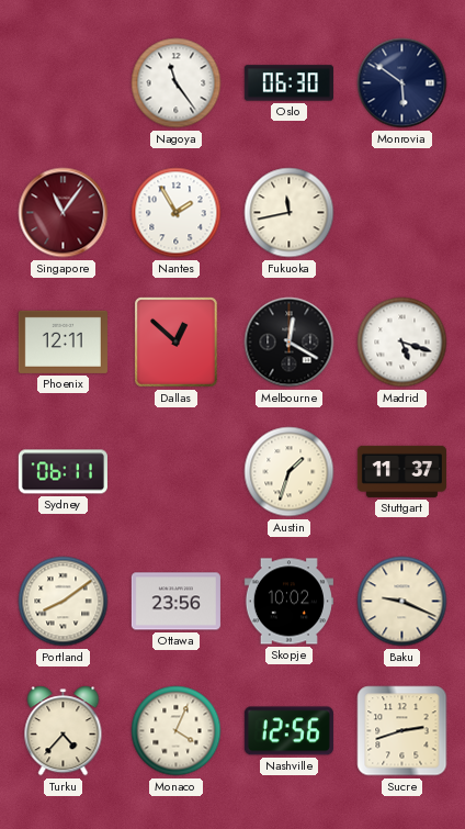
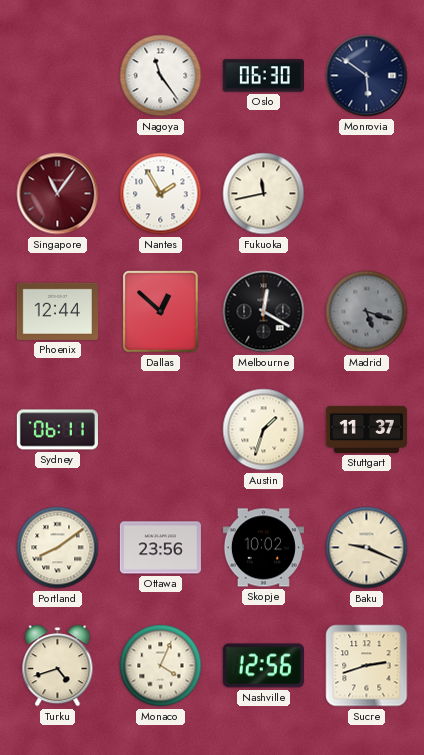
Phoenix: 12:11 -> 12:44
Madrid dial: white -> grey
Turku: 4:37 -> 4:42
